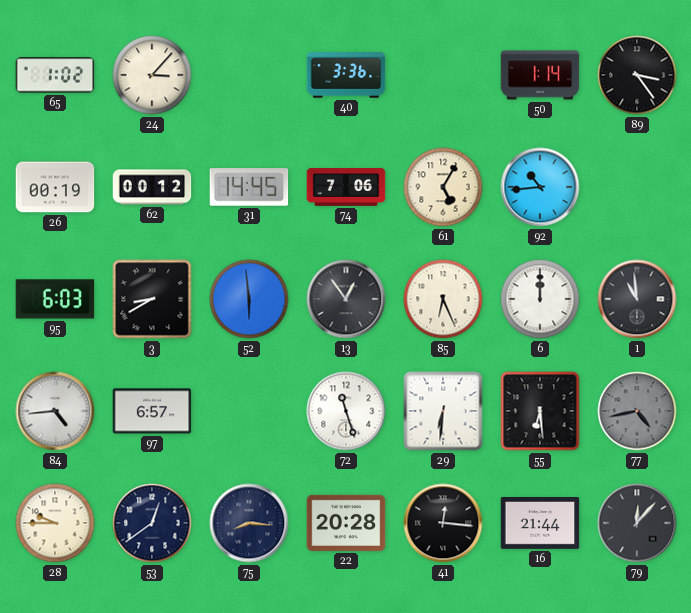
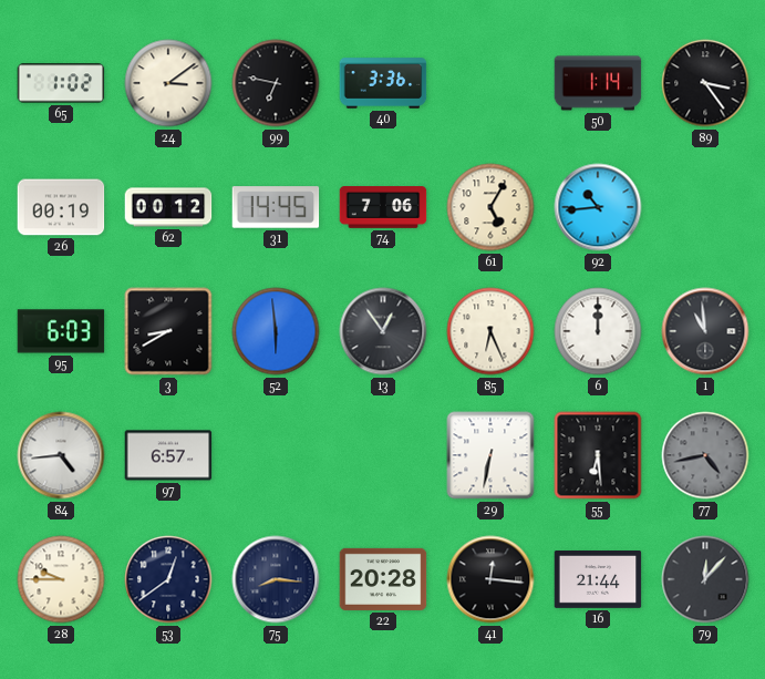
24: 3:07 -> 3:09
99: none -> 6:47
72: 11:27 -> none
29: 6:31 -> 6:32
